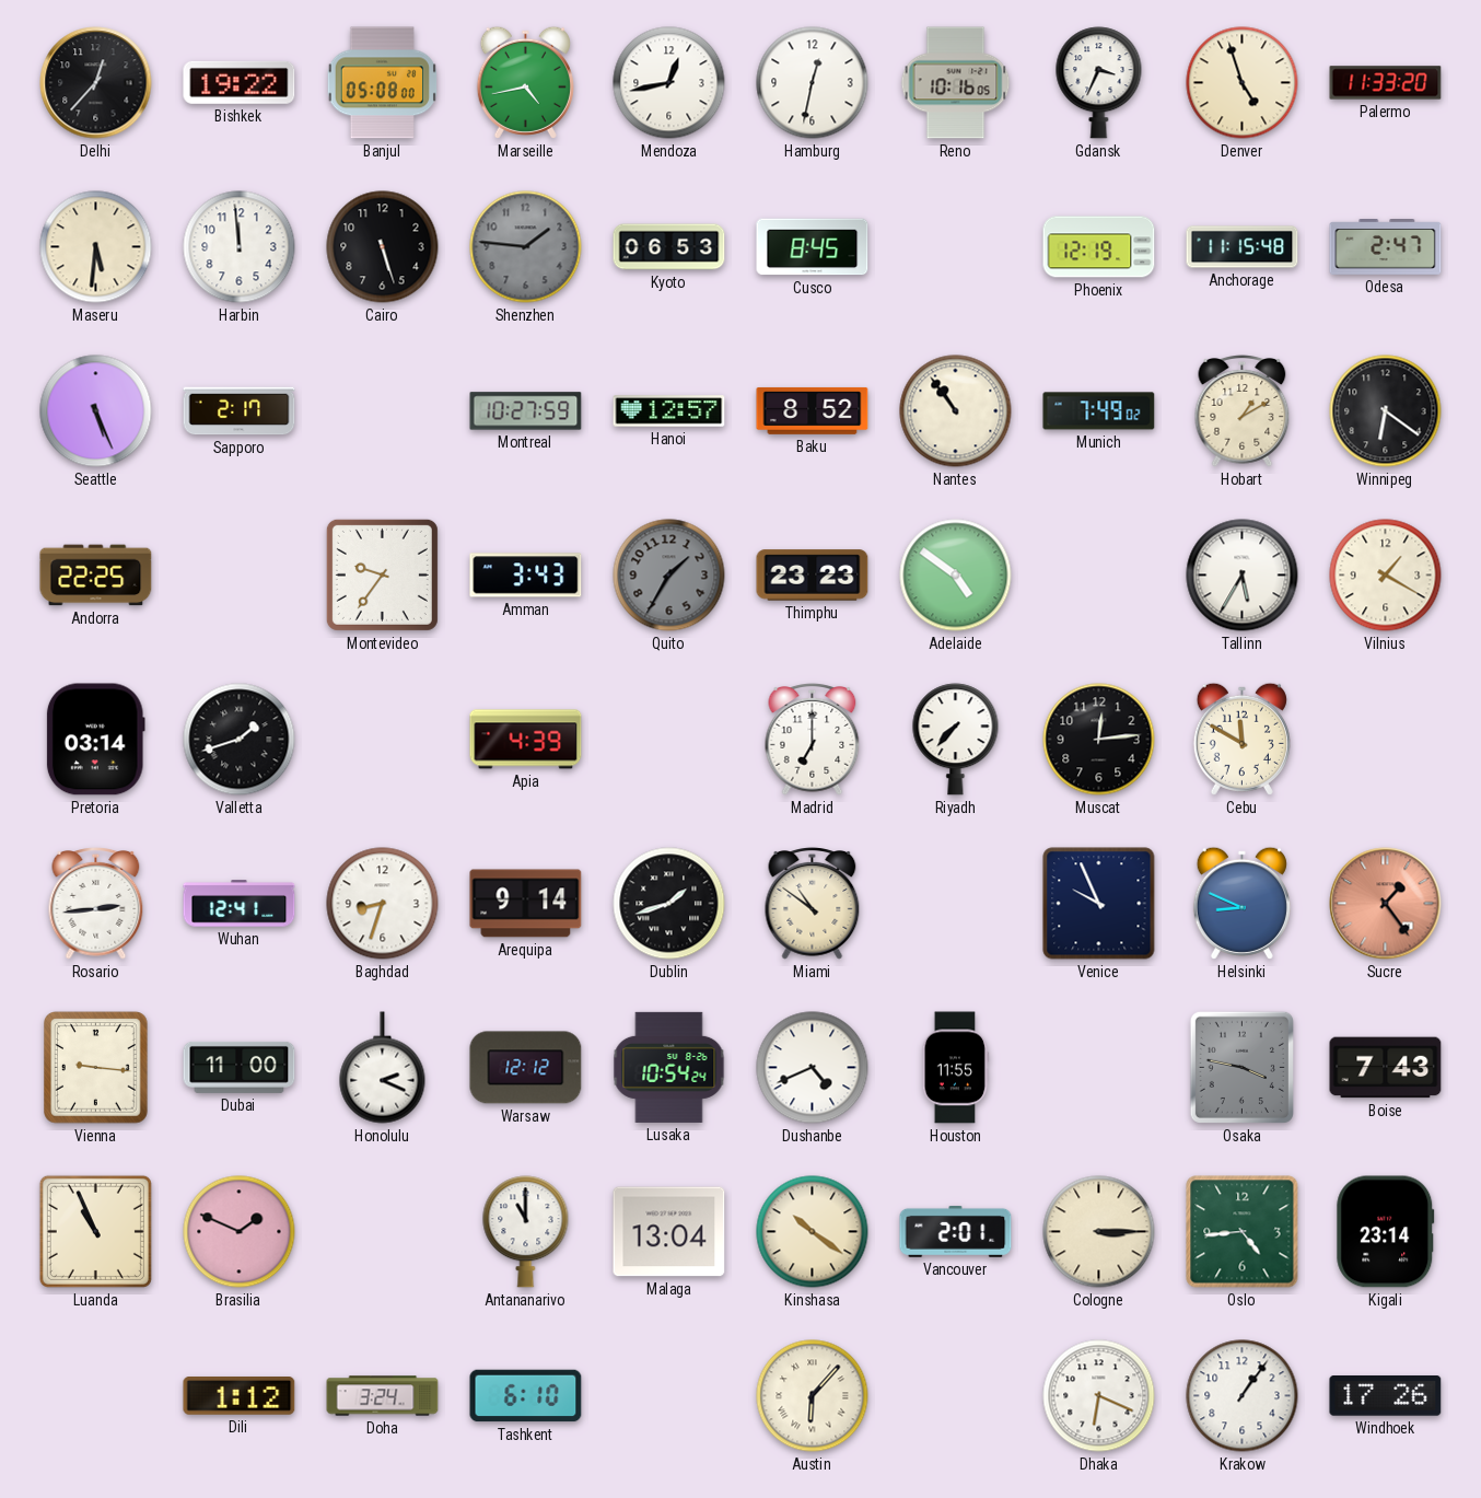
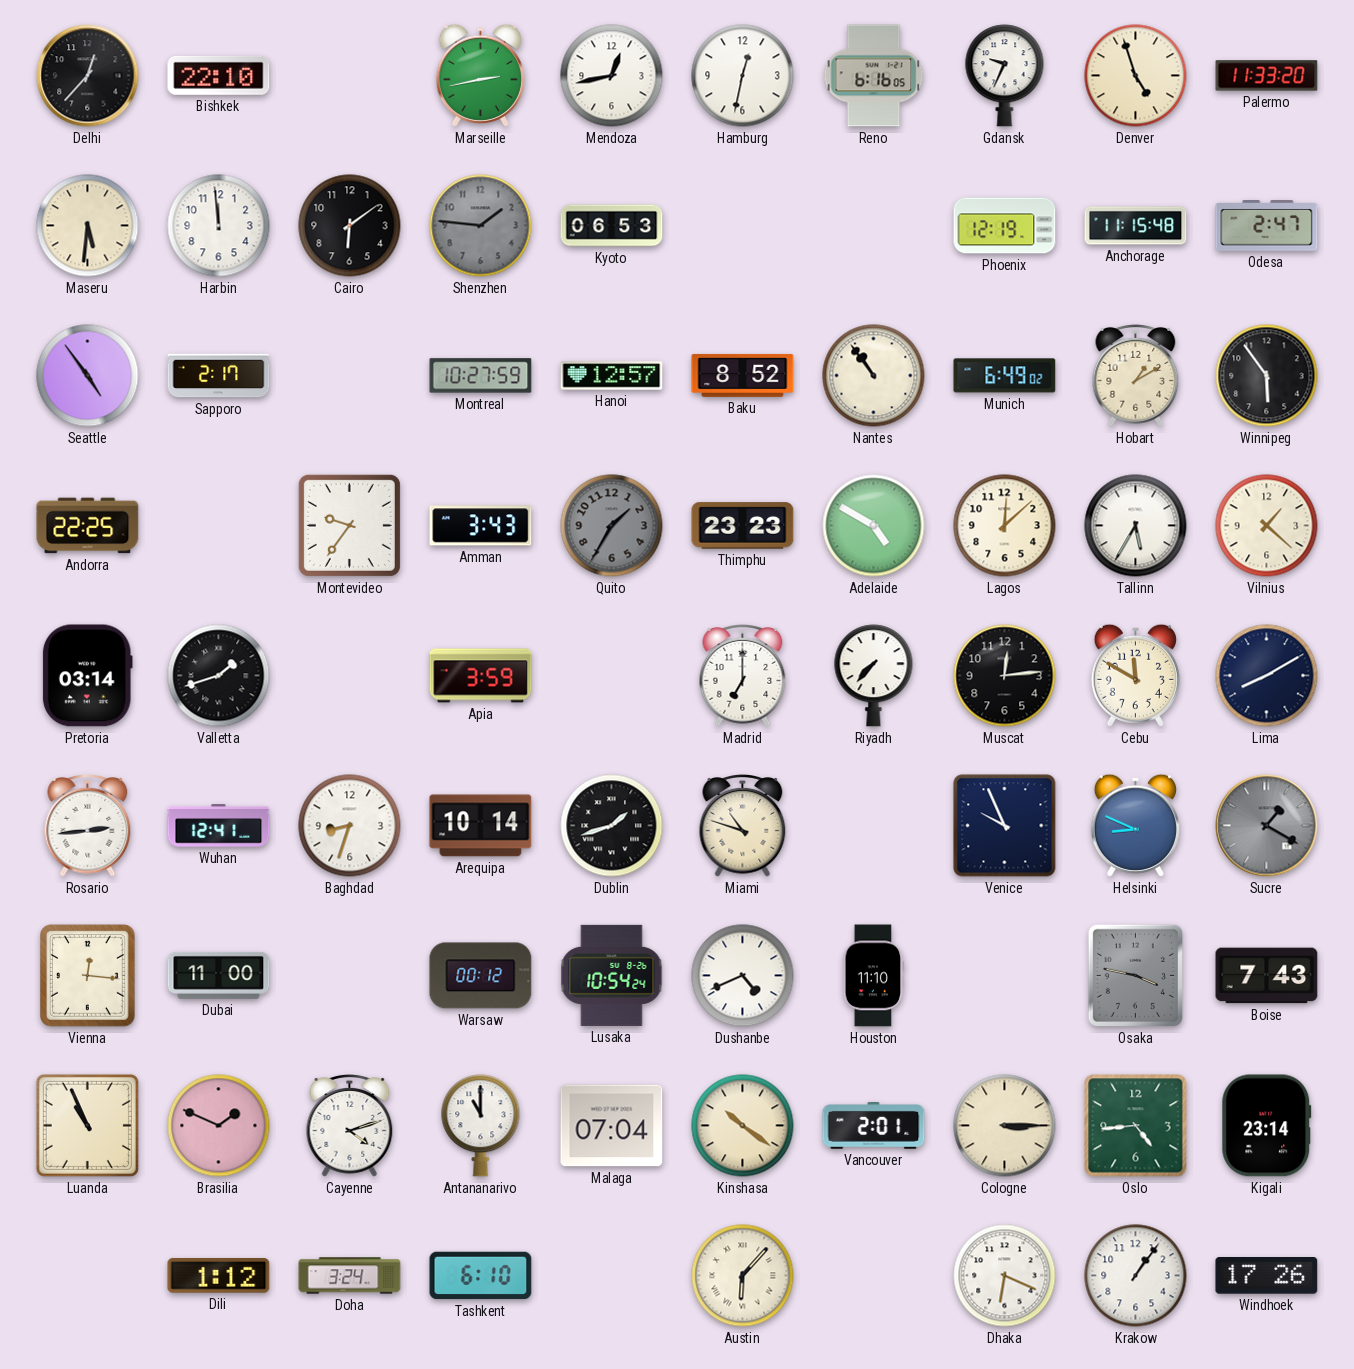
Bishkek: 19:22 -> 22:10
Banjul: 05:08 -> none
Marseille: 4:43 -> 2:43
Reno: 10:16 -> 6:16
Gdansk: 3:34 -> 9:34
Cairo: 5:27 -> 6:09
Cusco: 8:45 -> none
Seattle: 5:26 -> 4:54
Munich: 7:49 -> 6:49
Winnipeg: 6:21 -> 5:54
Adelaide: 4:51 -> 4:50
Lagos: none -> 12:08
Vilnius: 1:20 -> 1:22
Apia: 4:39 -> 3:59
Lima: none -> 8:10
Arequipa: 9:14 -> 10:14
Miami: 10:51 -> 10:48
Sucre: 1:24 -> 1:20
Sucre dial: salmon -> grey
Vienna: 9:16 -> 12:16
Honolulu: 2:19 -> none
Warsaw: 12:12 -> 00:12
Houston: 11:55 -> 11:10
Cayenne: none -> 4:12
Malaga: 13:04 -> 07:04
